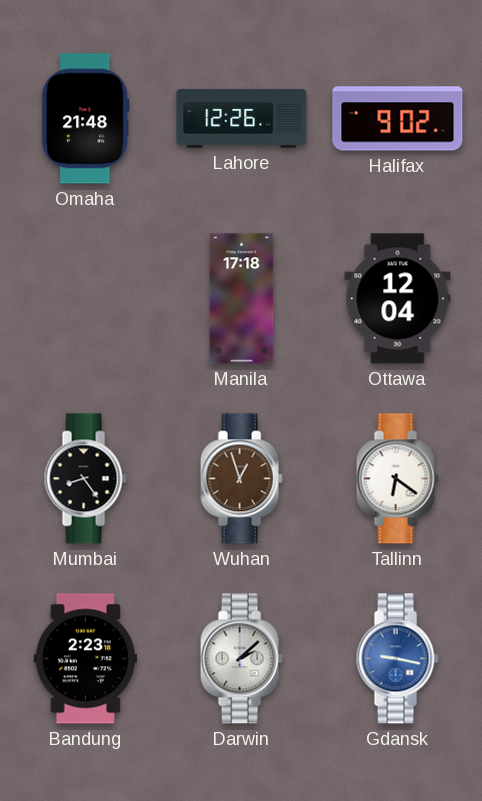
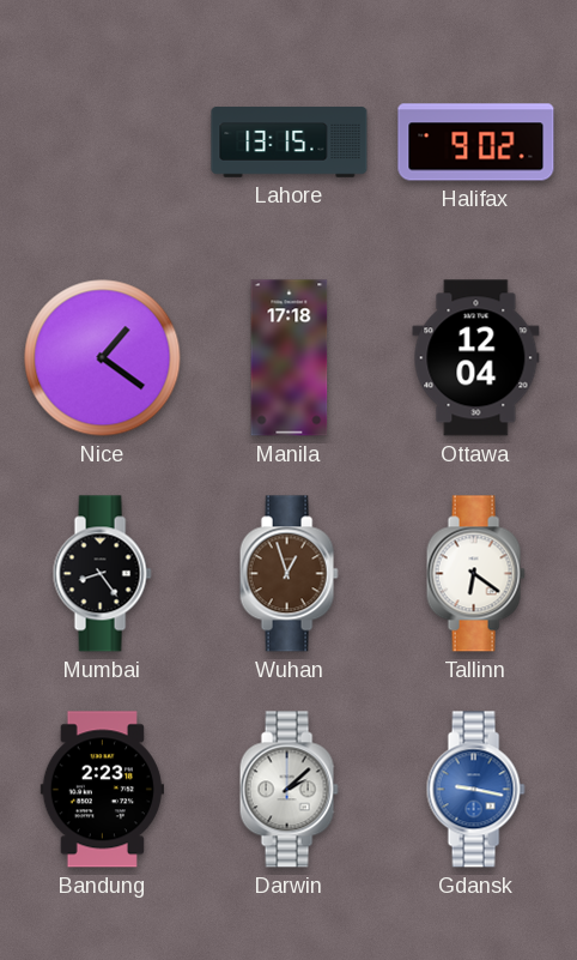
Omaha: 21:48 -> none
Lahore: 12:26 -> 13:15
Nice: none -> 1:21
